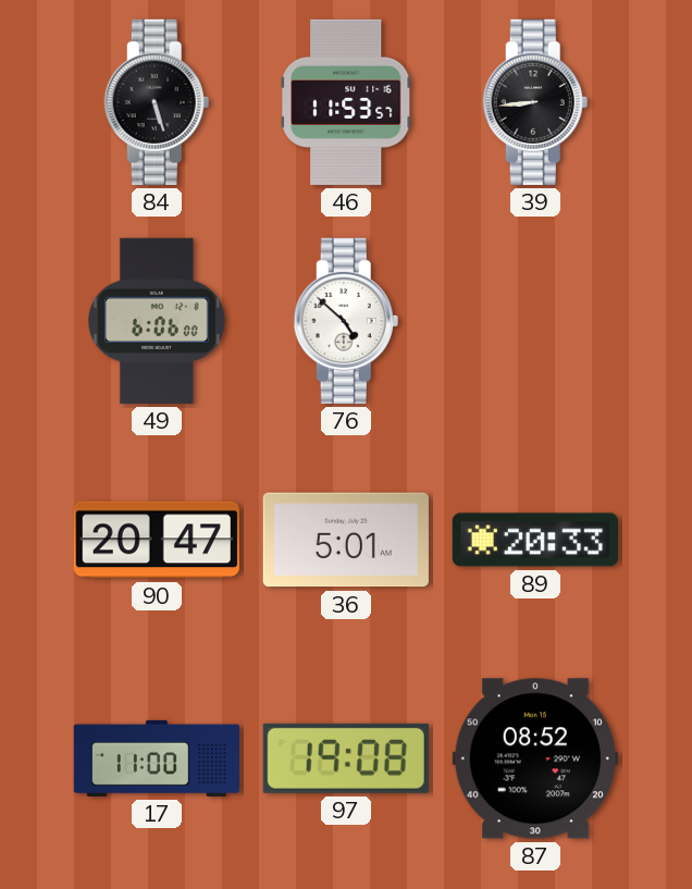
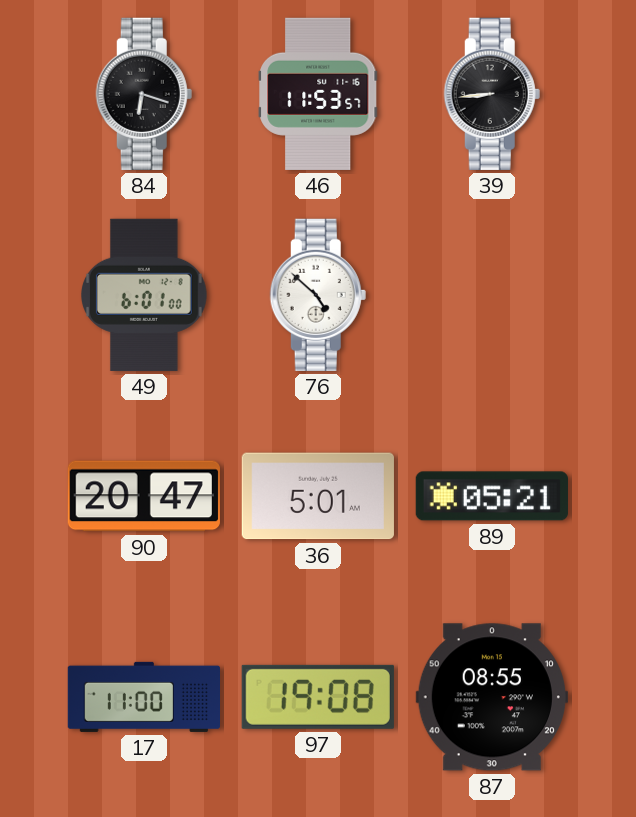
84: 5:27 -> 6:18
49: 6:06 -> 6:01
89: 20:33 -> 05:21
87: 08:52 -> 08:55
